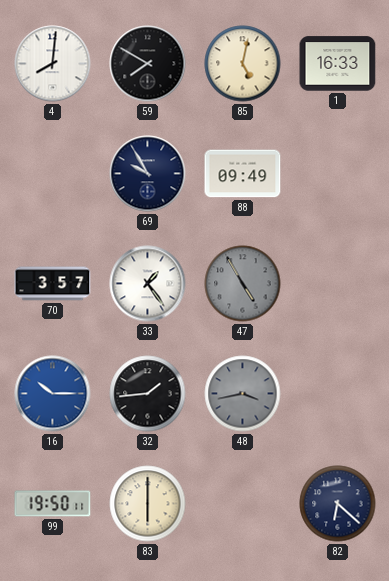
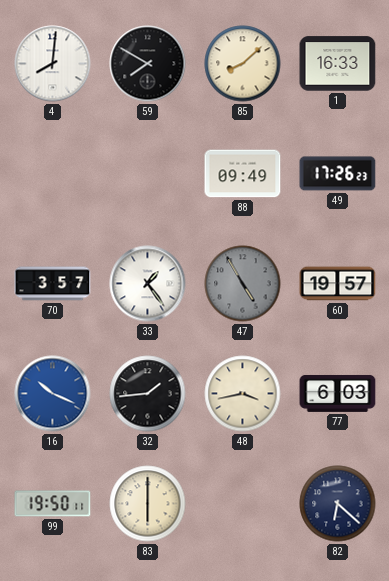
85: 5:02 -> 8:08
69: 9:55 -> none
49: none -> 17:26
60: none -> 19:57
16: 10:15 -> 10:19
48 dial: grey -> cream
77: none -> 6:03
